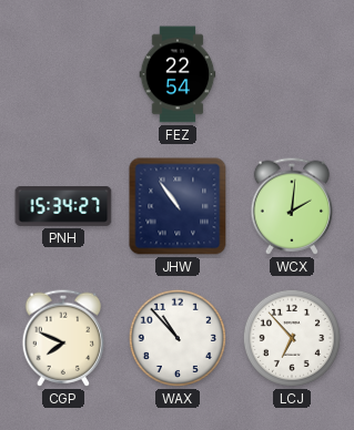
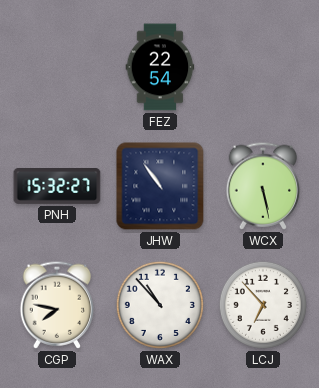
PNH: 15:34 -> 15:32
WCX: 2:01 -> 5:28
CGP: 7:49 -> 7:47
